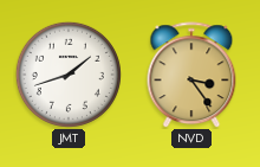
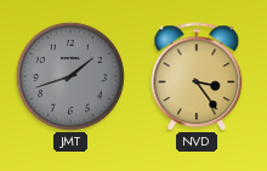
JMT dial: white -> grey
